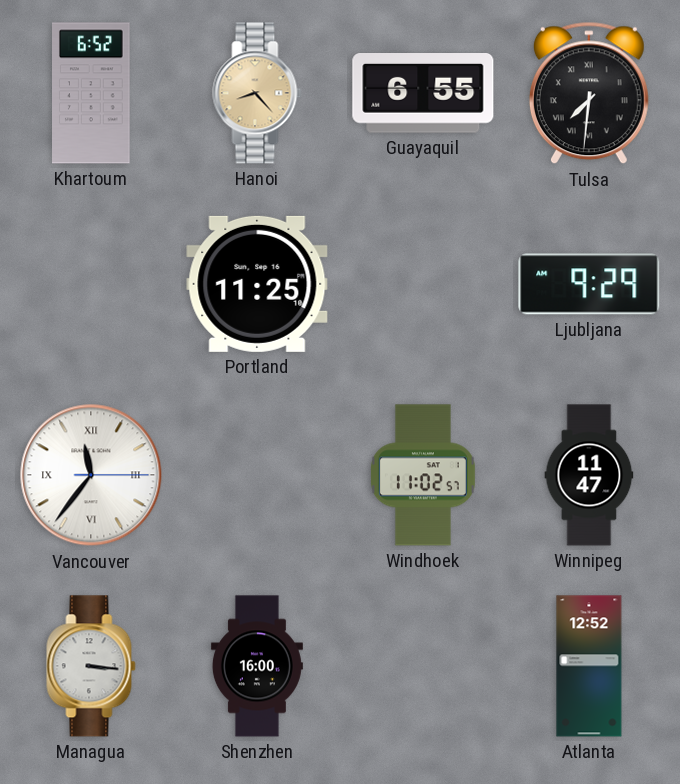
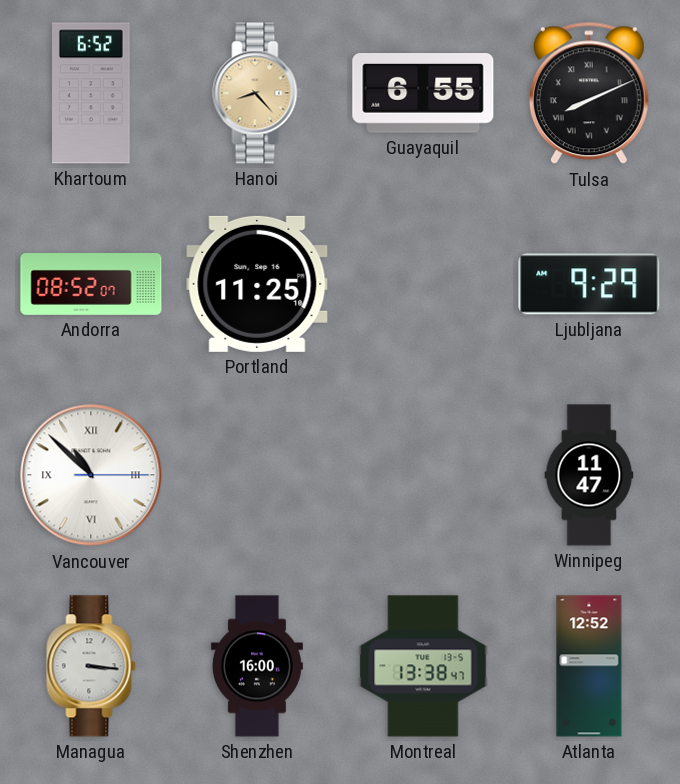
Tulsa: 7:31 -> 8:11
Andorra: none -> 08:52
Vancouver: 11:36 -> 10:52
Windhoek: 11:02 -> none
Montreal: none -> 13:38
